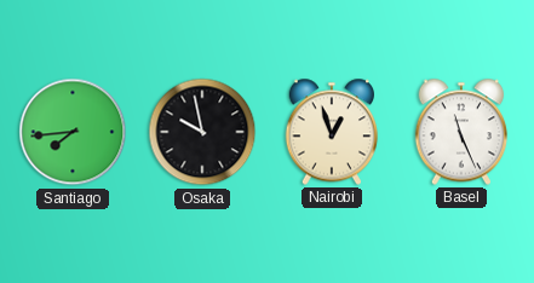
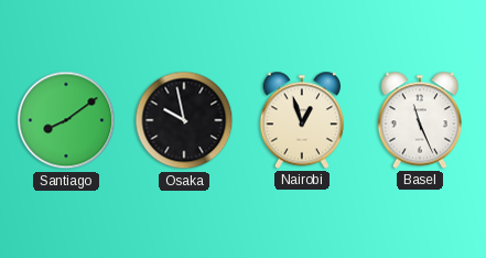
Santiago: 7:44 -> 8:09
